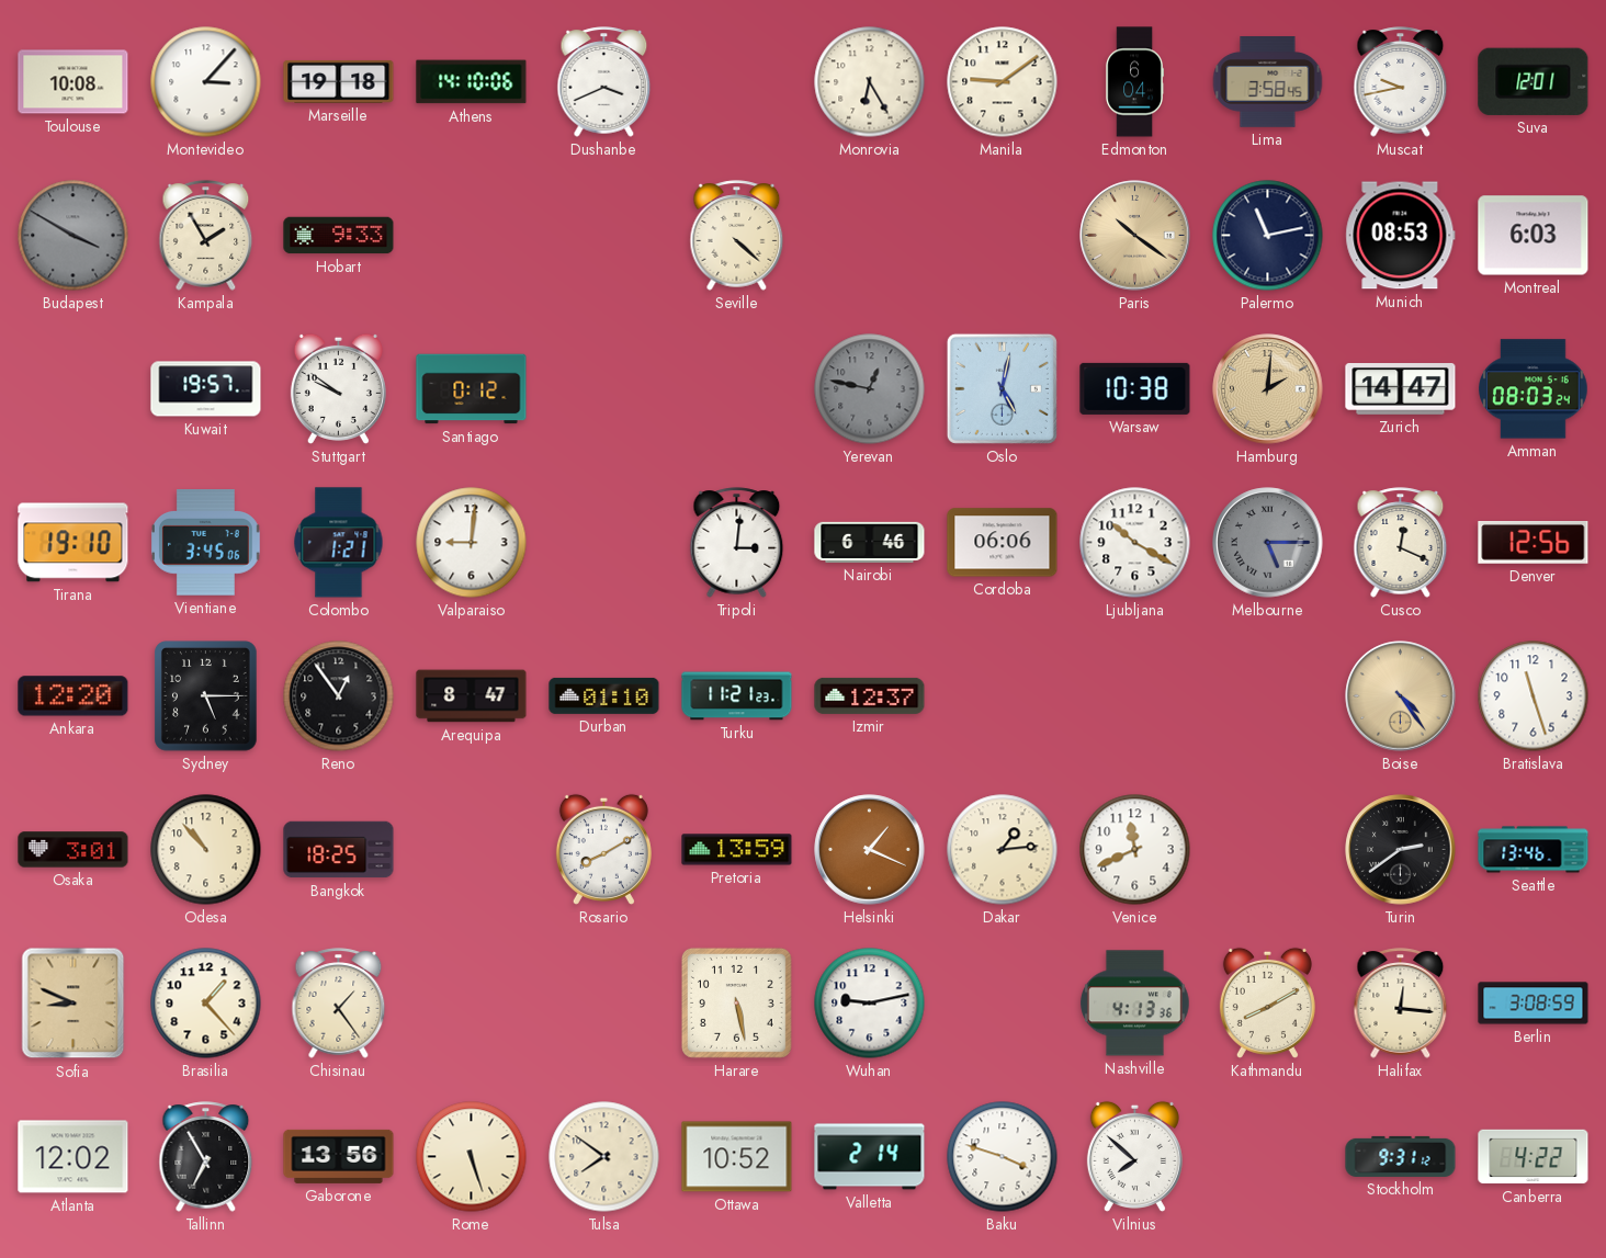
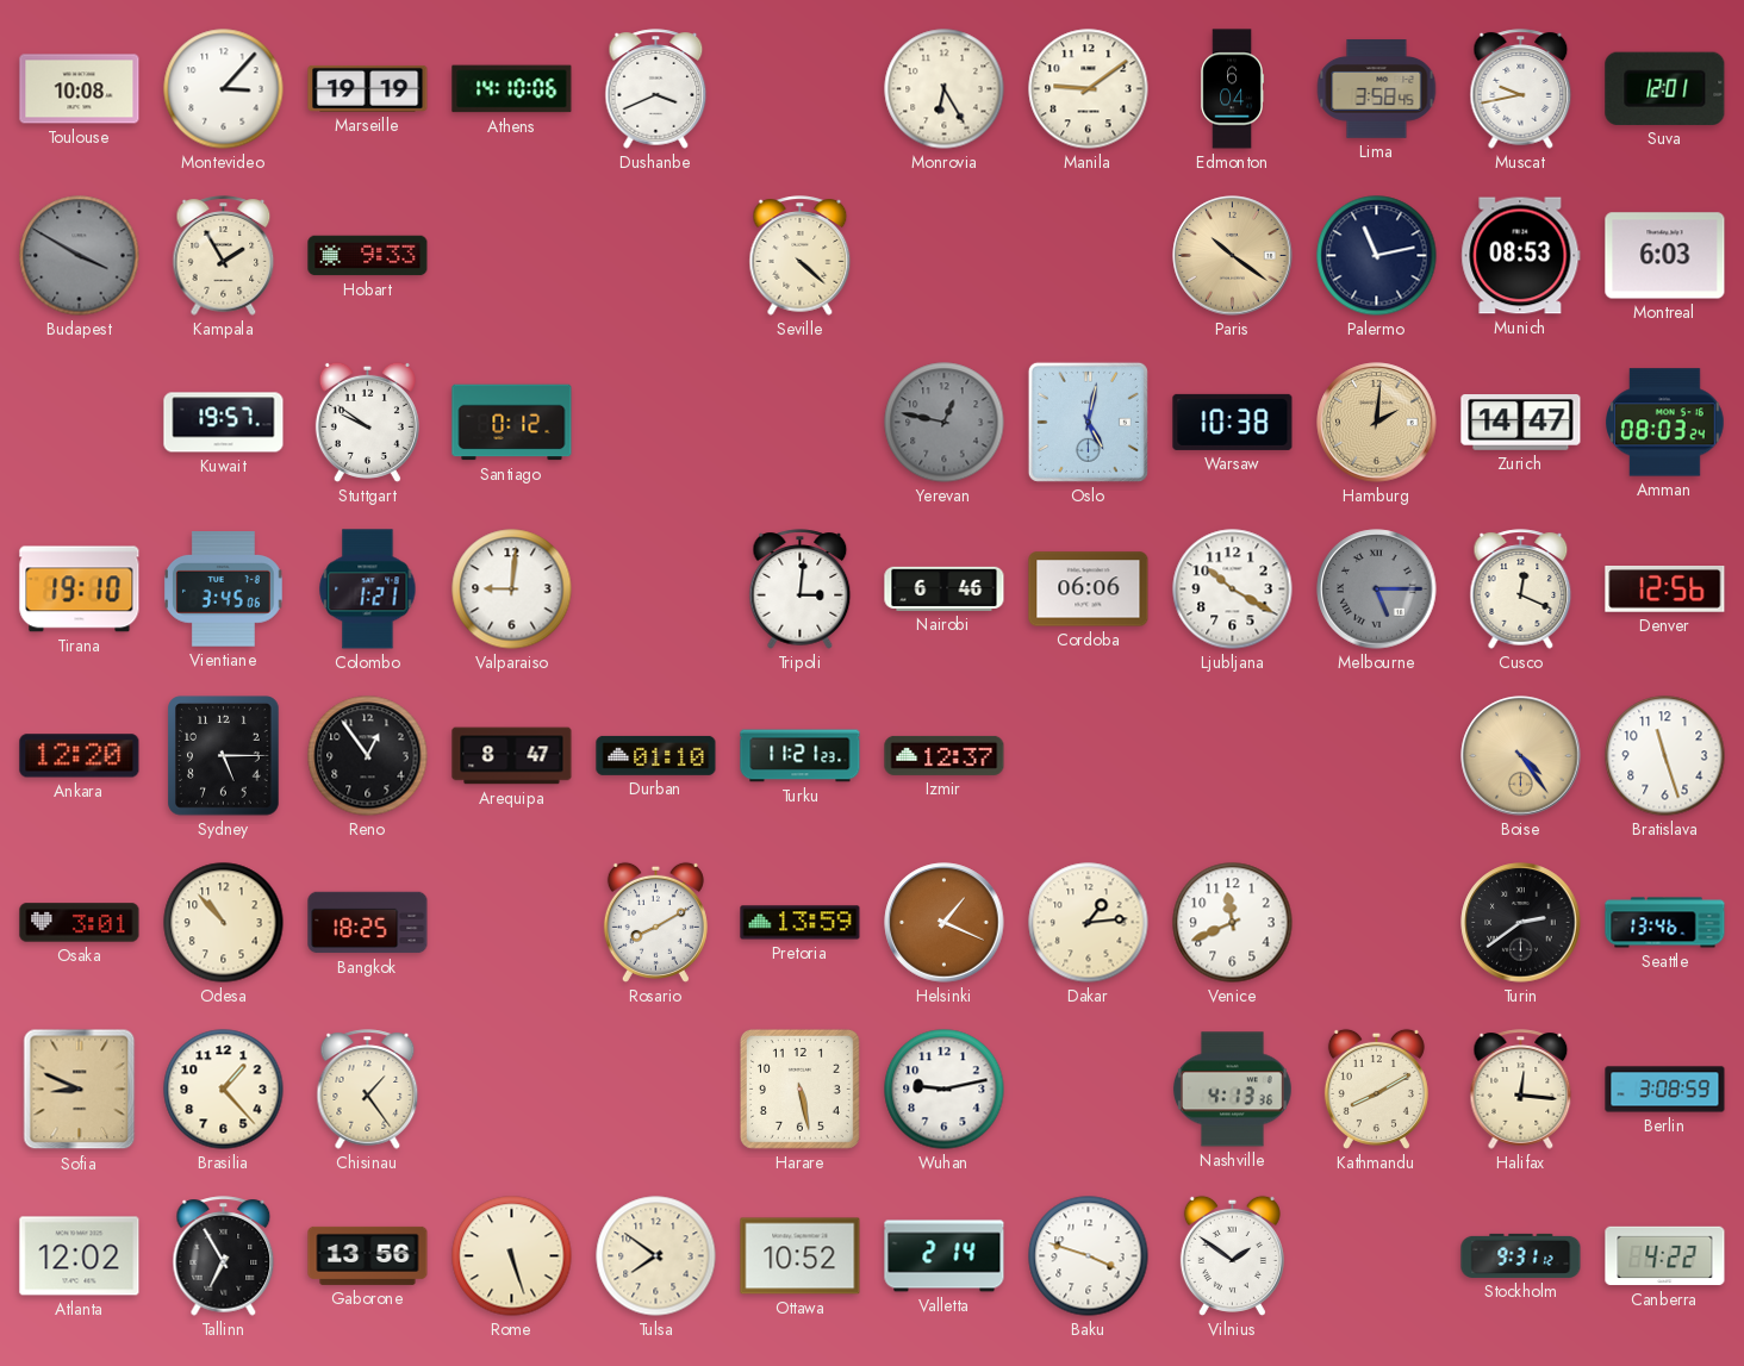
Marseille: 19:18 -> 19:19
Vilnius: 7:52 -> 1:51
